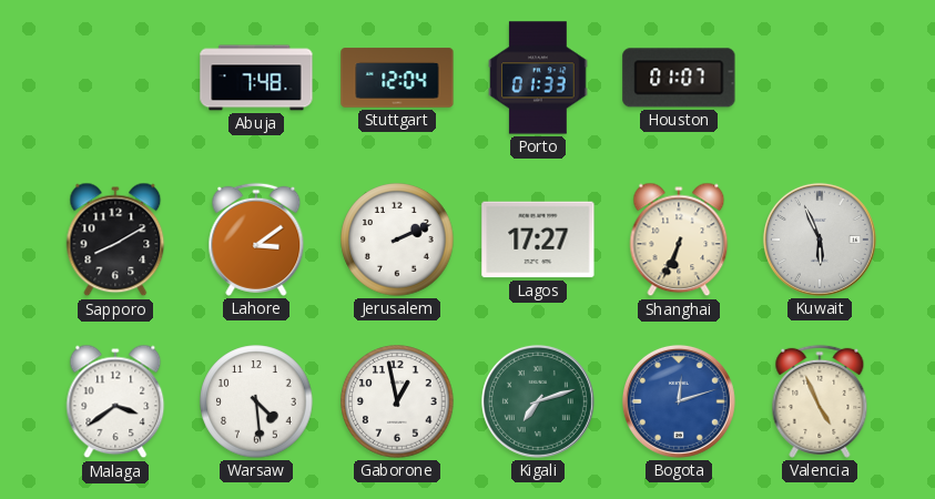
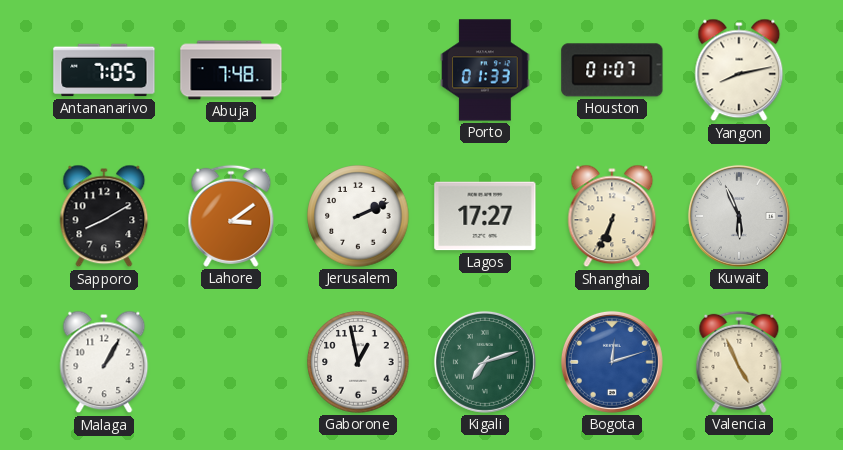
Antananarivo: none -> 7:05
Stuttgart: 12:04 -> none
Yangon: none -> 8:13
Malaga: 3:39 -> 1:05
Warsaw: 4:29 -> none
